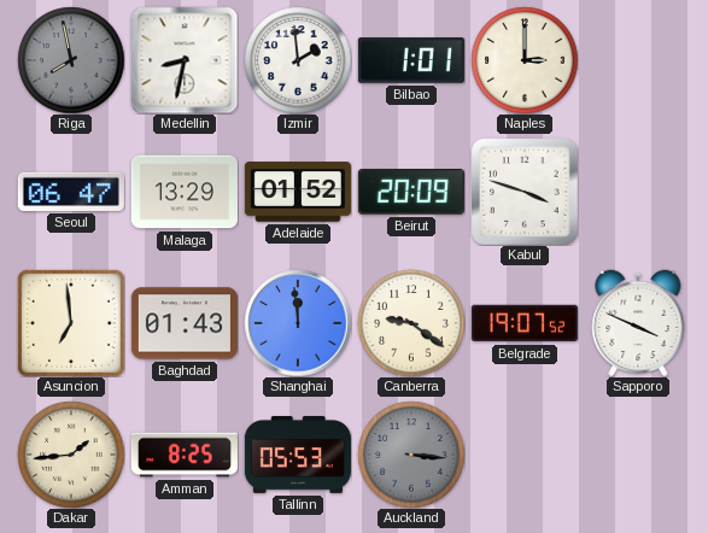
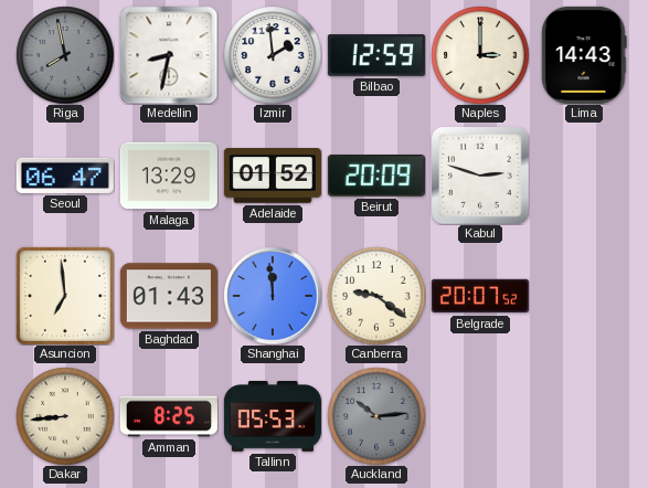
Bilbao: 1:01 -> 12:59
Lima: none -> 14:43
Kabul: 3:48 -> 2:48
Belgrade: 19:07 -> 20:07
Sapporo: 3:49 -> none
Dakar: 1:44 -> 8:44
Auckland: 3:16 -> 10:14
